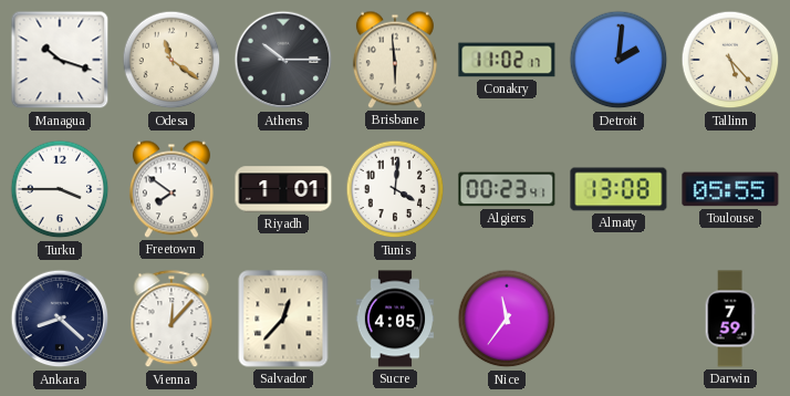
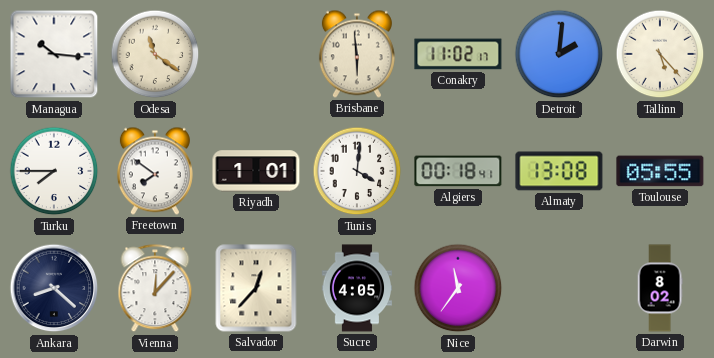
Managua: 10:18 -> 10:16
Athens: 10:15 -> none
Turku: 3:45 -> 7:45
Algiers: 00:23 -> 00:18
Darwin: 7:59 -> 8:02
